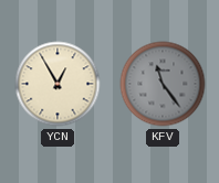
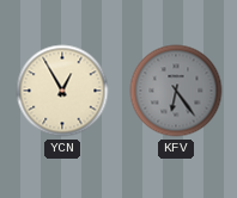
KFV: 11:24 -> 6:24
